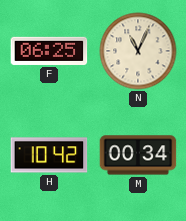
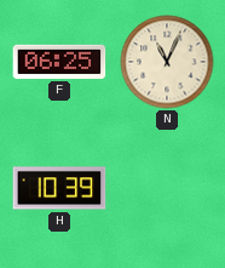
H: 10:42 -> 10:39
M: 00:34 -> none
